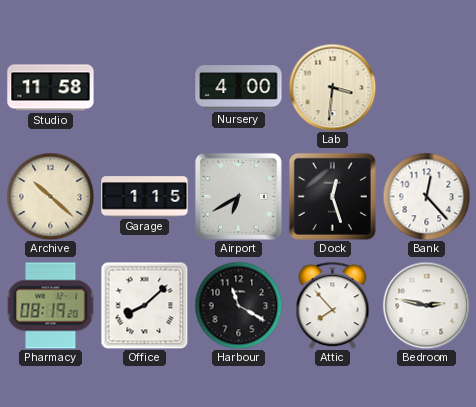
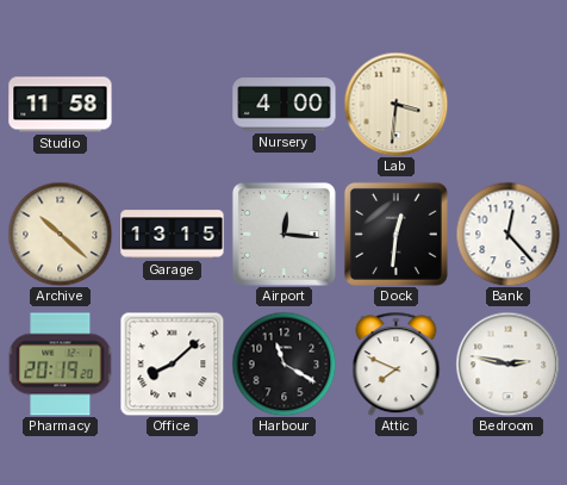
Garage: 1:15 -> 13:15
Airport: 6:40 -> 12:16
Dock: 12:27 -> 12:31
Pharmacy: 08:19 -> 20:19
Attic: 7:53 -> 7:49
